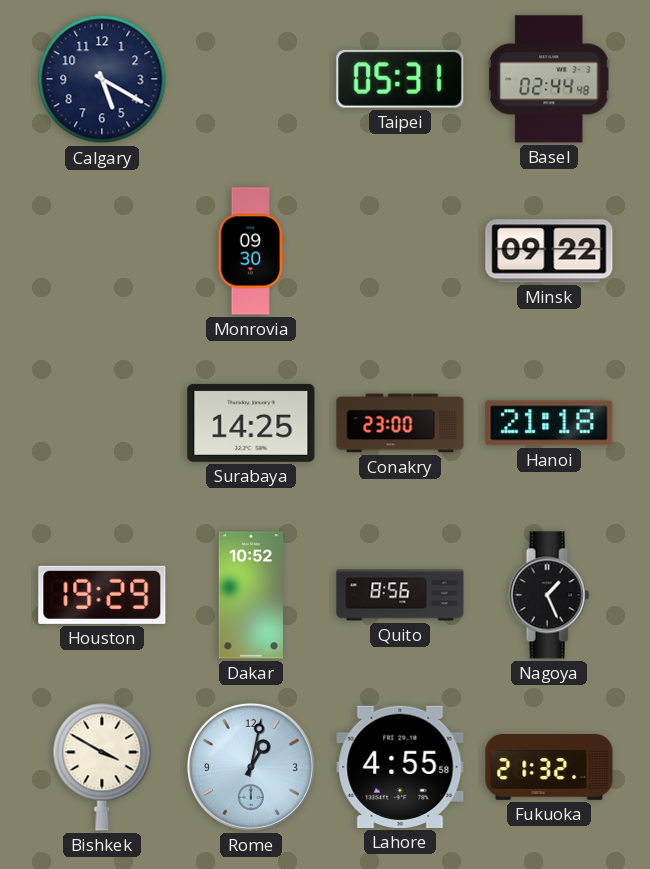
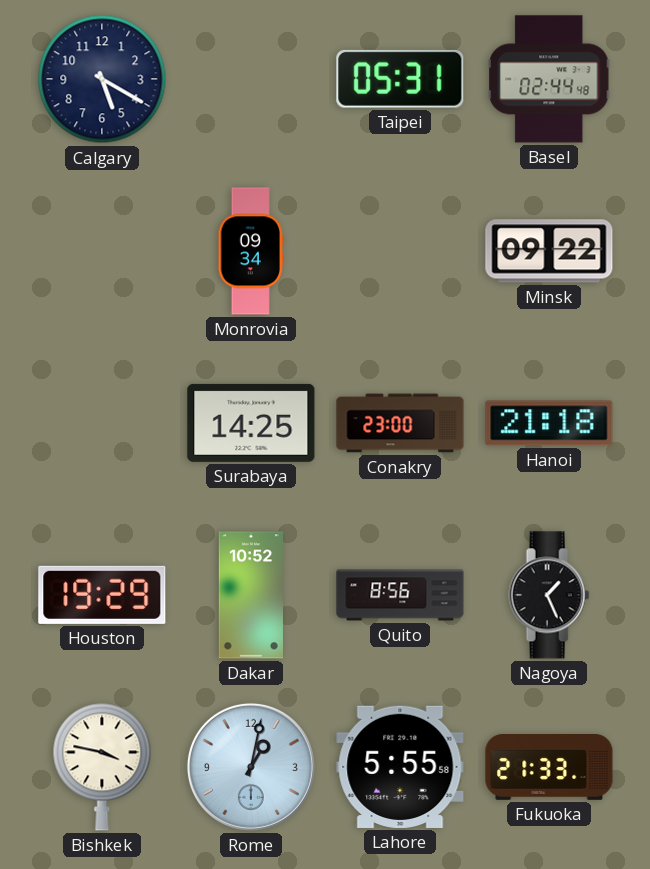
Monrovia: 09:30 -> 09:34
Bishkek: 3:50 -> 3:47
Lahore: 4:55 -> 5:55
Fukuoka: 21:32 -> 21:33
